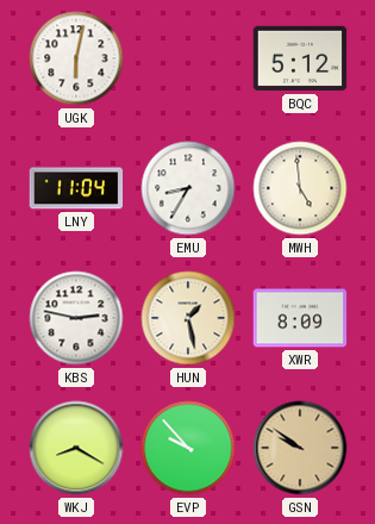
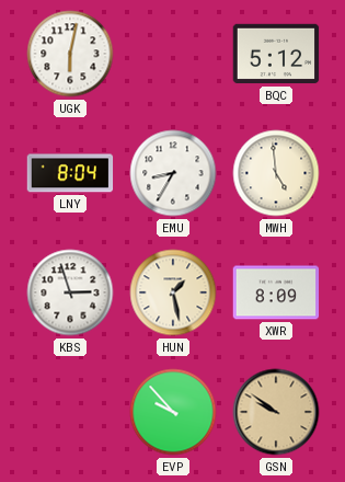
LNY: 11:04 -> 8:04
KBS: 2:47 -> 2:57
WKJ: 8:20 -> none
